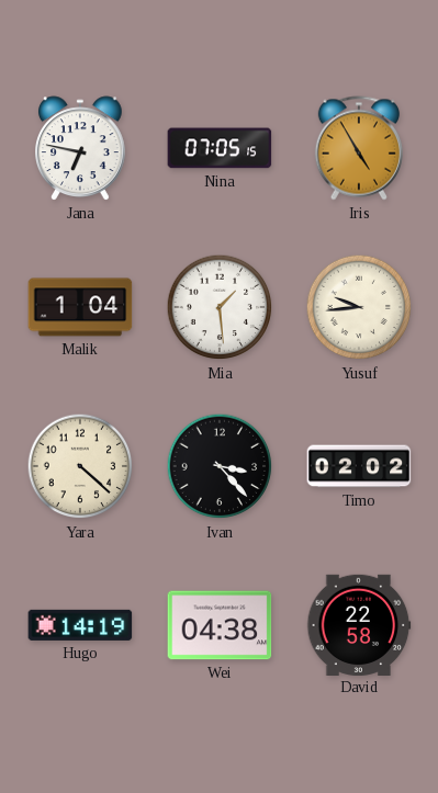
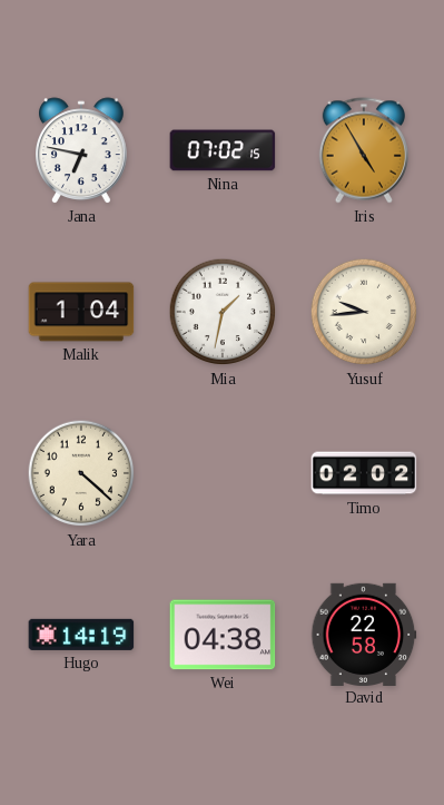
Nina: 07:05 -> 07:02
Mia: 1:29 -> 1:32
Ivan: 3:23 -> none
